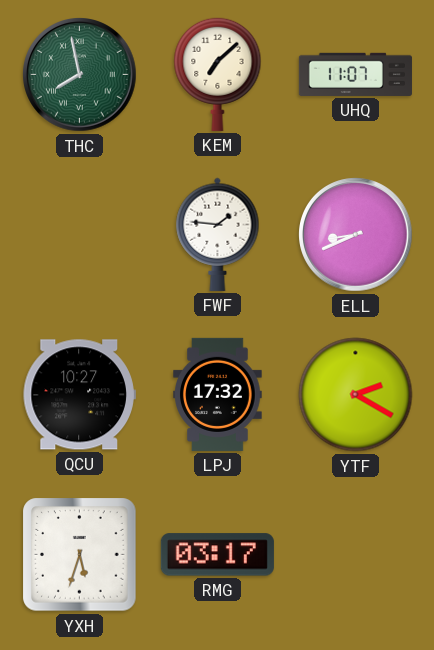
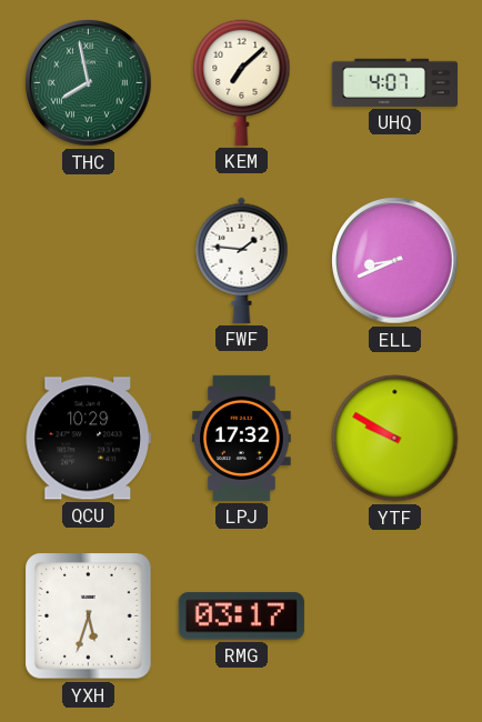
UHQ: 11:07 -> 4:07
QCU: 10:27 -> 10:29
YTF: 2:20 -> 9:50
